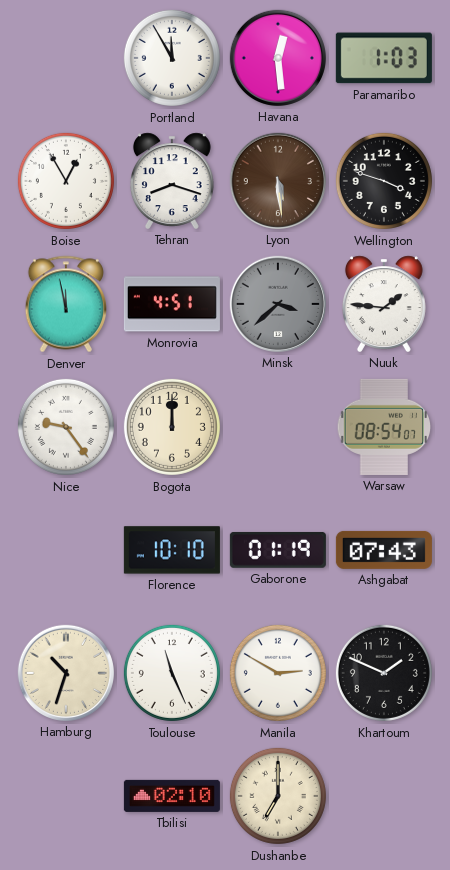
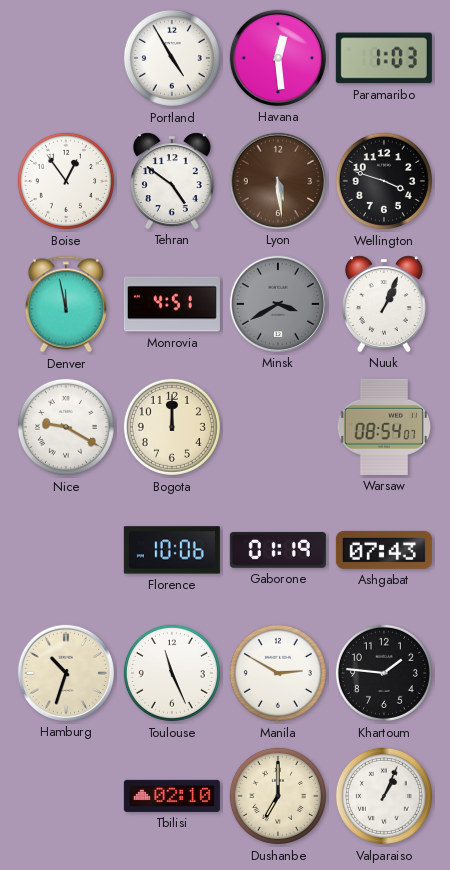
Portland: 11:55 -> 4:55
Boise: 12:55 -> 12:54
Tehran: 8:18 -> 4:51
Minsk: 3:38 -> 3:40
Nuuk: 1:46 -> 1:04
Nice: 9:24 -> 9:20
Florence: 10:10 -> 10:06
Khartoum: 1:49 -> 1:46
Valparaiso: none -> 1:04
